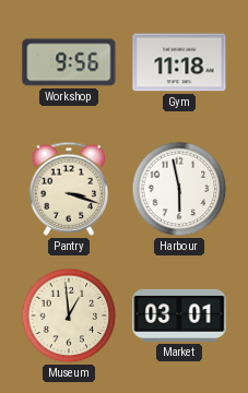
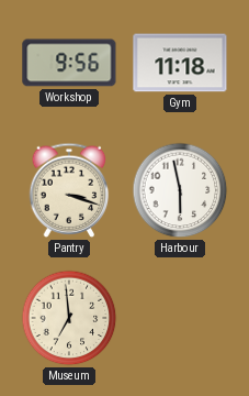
Museum: 12:59 -> 6:59
Market: 03:01 -> none
